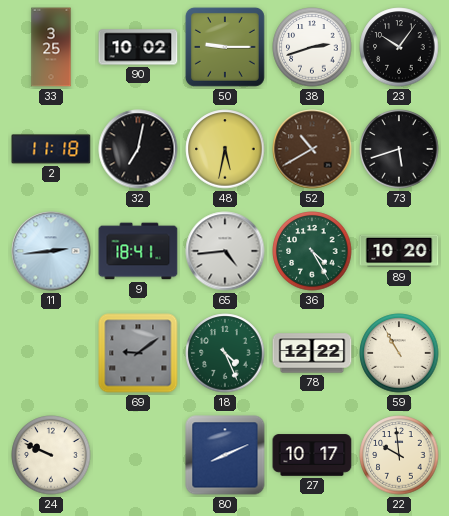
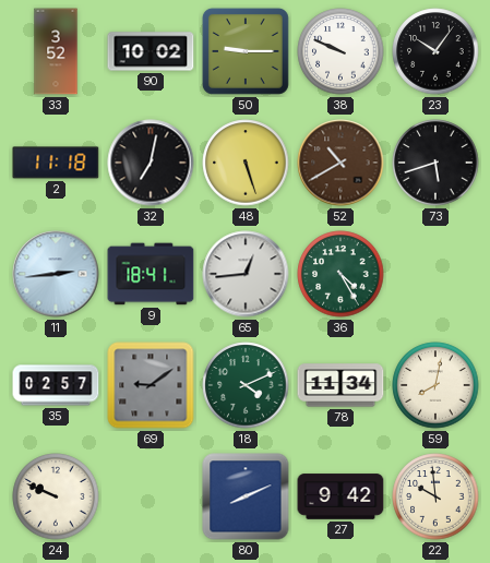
33: 3:25 -> 3:52
38: 2:42 -> 9:49
48: 5:32 -> 5:27
65: 4:44 -> 12:44
89: 10:20 -> none
35: none -> 02:57
18: 4:26 -> 4:11
78: 12:22 -> 11:34
59: 10:55 -> 8:02
27: 10:17 -> 9:42
